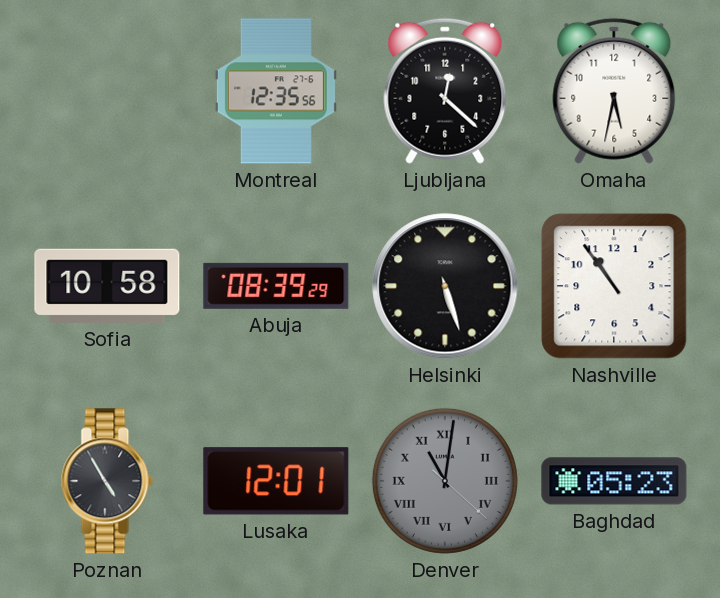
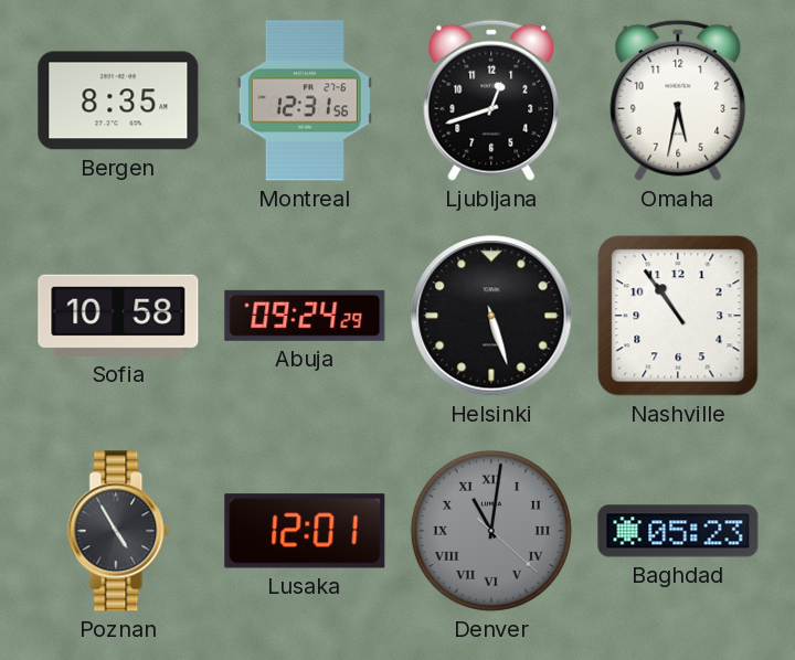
Bergen: none -> 8:35
Montreal: 12:35 -> 12:31
Ljubljana: 12:22 -> 12:42
Abuja: 08:39 -> 09:24
